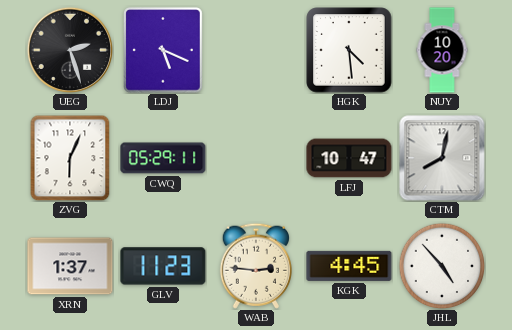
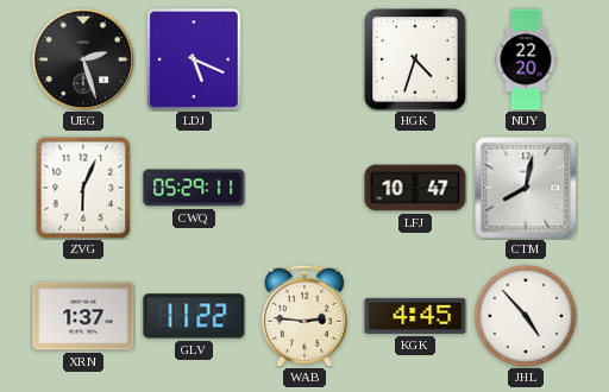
HGK: 4:29 -> 4:33
NUY: 10:20 -> 22:20
GLV: 11:23 -> 11:22
